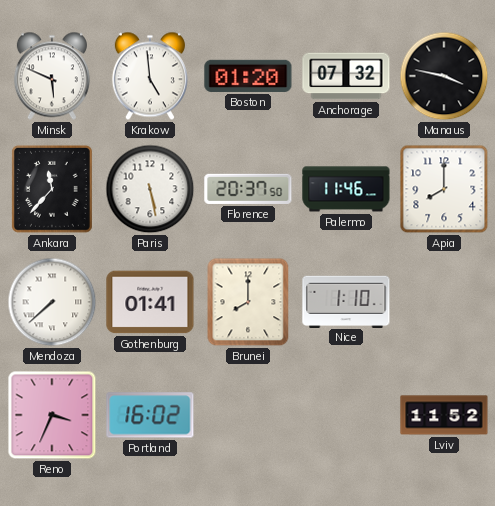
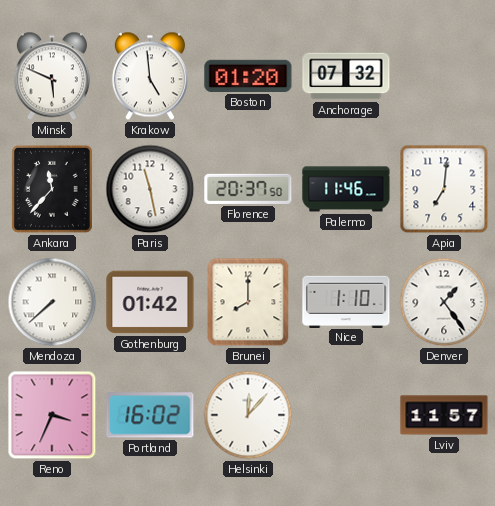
Manaus: 3:47 -> none
Paris: 5:28 -> 11:28
Apia: 8:00 -> 7:01
Gothenburg: 01:41 -> 01:42
Denver: none -> 1:24
Helsinki: none -> 12:07
Lviv: 11:52 -> 11:57
